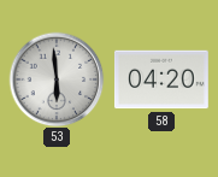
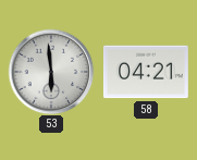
58: 04:20 -> 04:21
